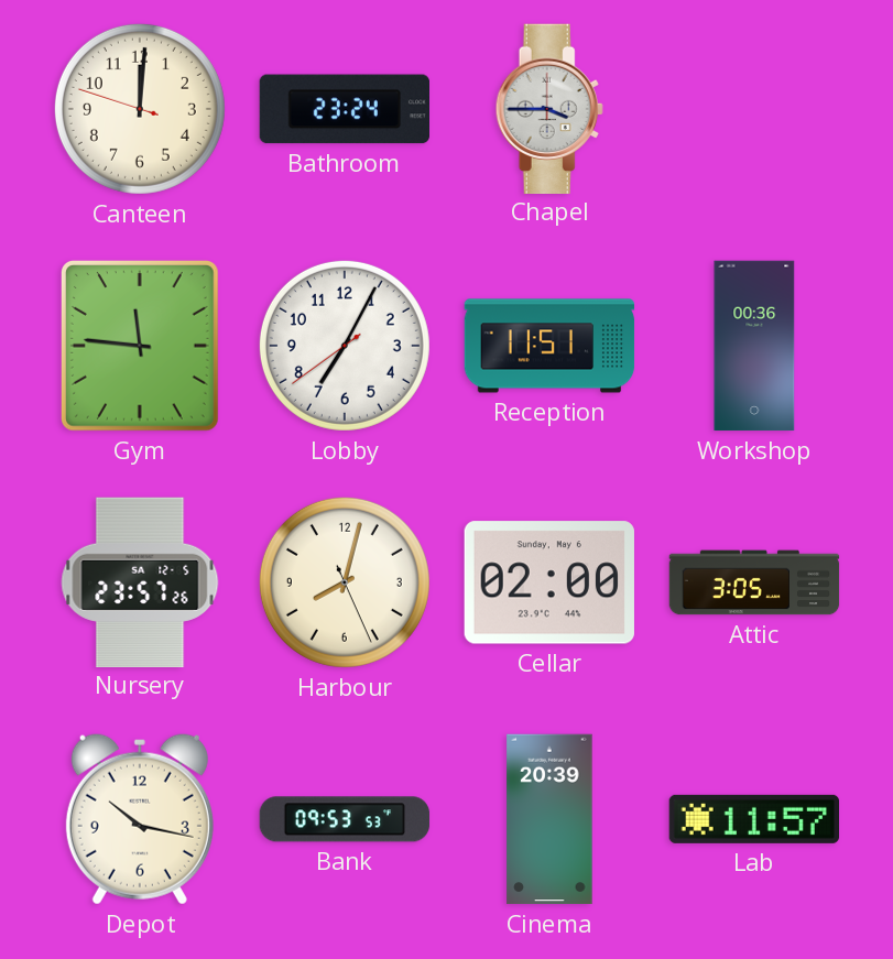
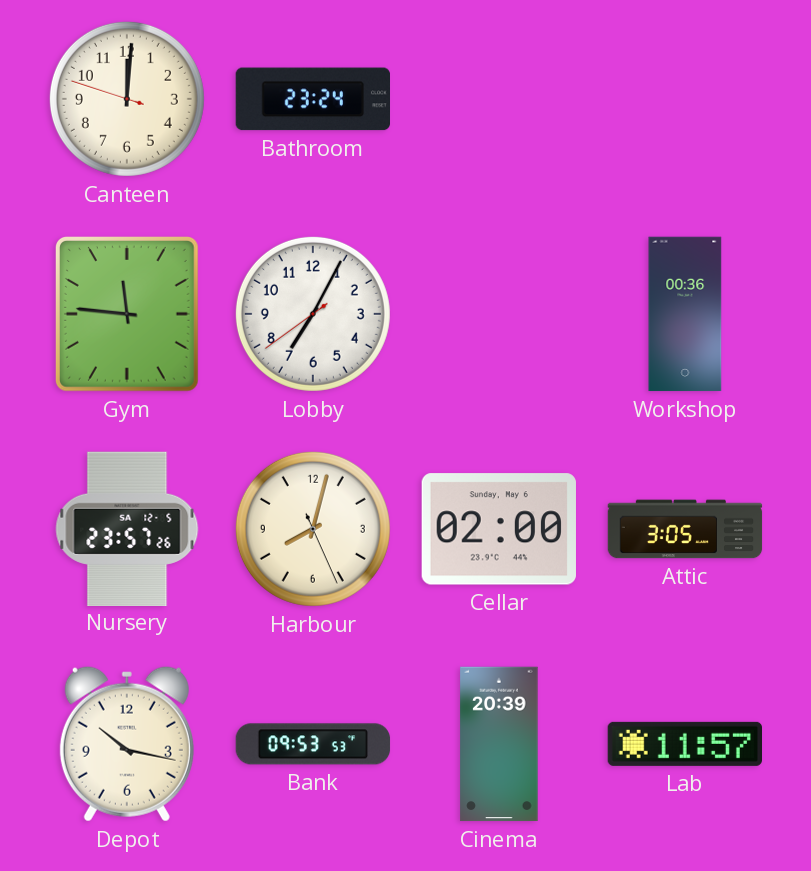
Chapel: 3:45 -> none
Reception: 11:51 -> none
